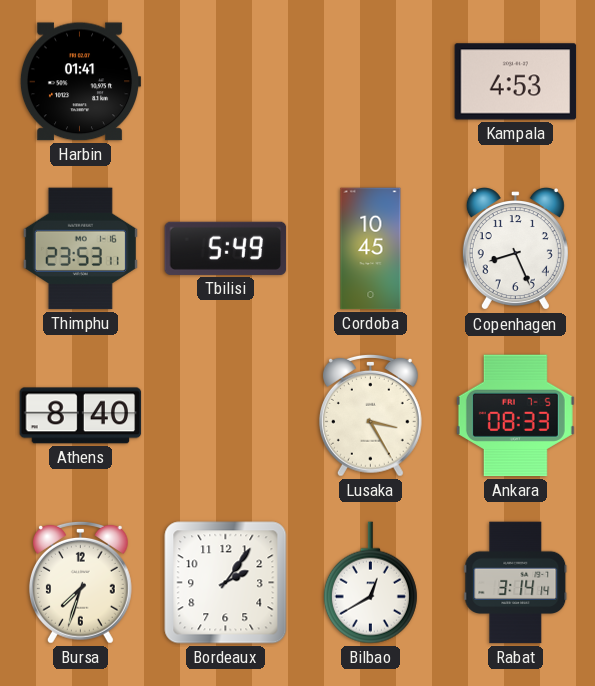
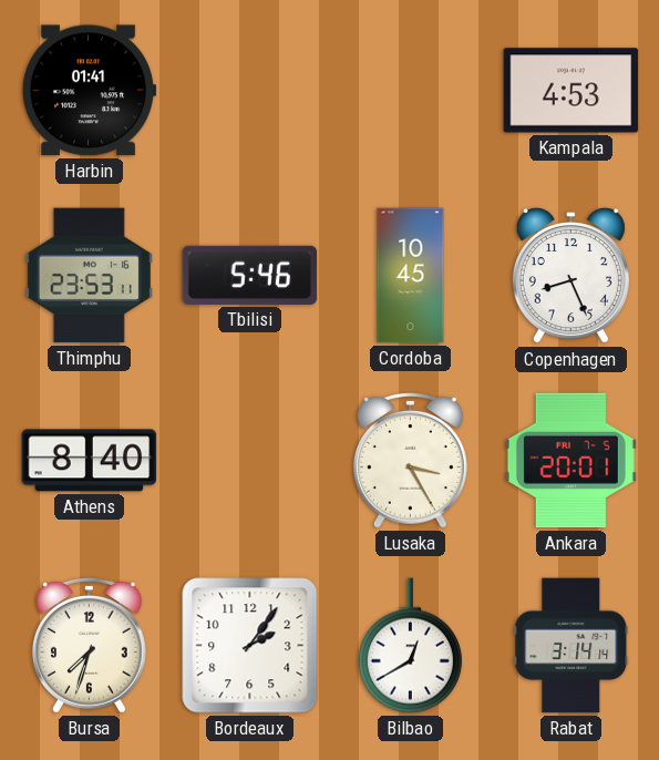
Tbilisi: 5:49 -> 5:46
Ankara: 08:33 -> 20:01
